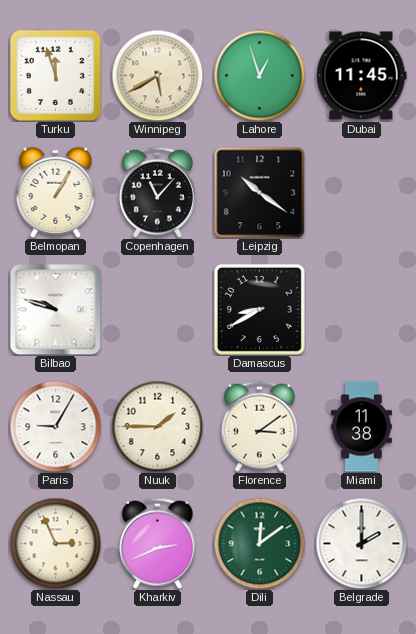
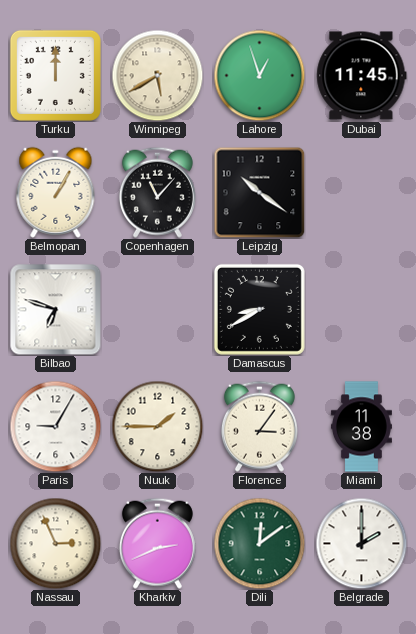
Turku: 11:57 -> 12:00
Bilbao: 9:48 -> 6:48
Florence: 3:09 -> 3:06
